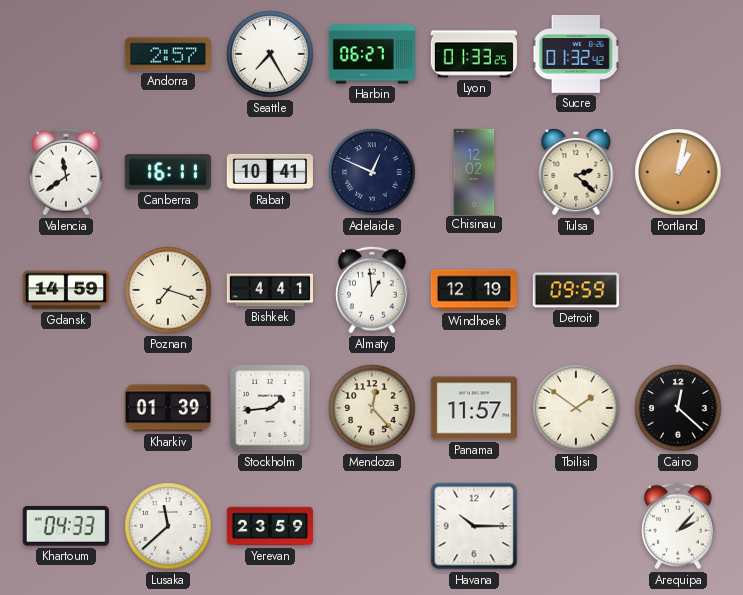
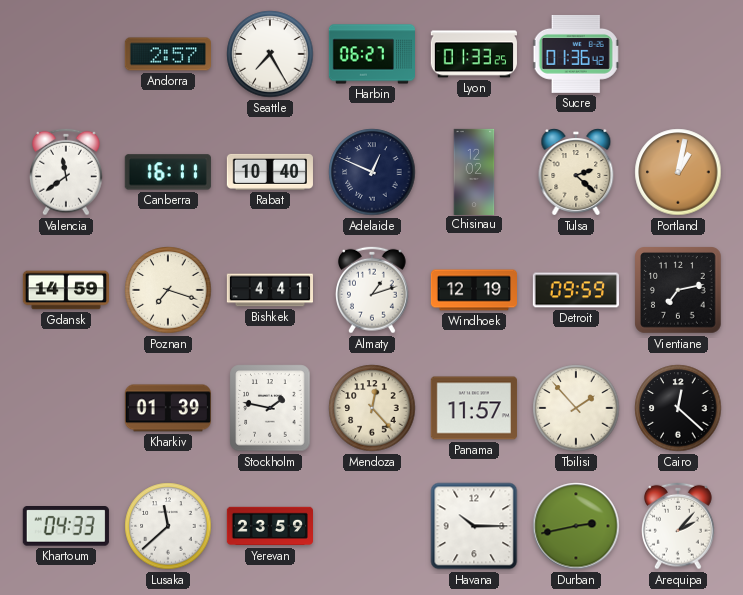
Sucre: 01:32 -> 01:36
Rabat: 10:41 -> 10:40
Almaty: 12:59 -> 1:12
Vientiane: none -> 7:13
Stockholm: 1:44 -> 1:47
Tbilisi: 1:51 -> 1:53
Durban: none -> 2:43
